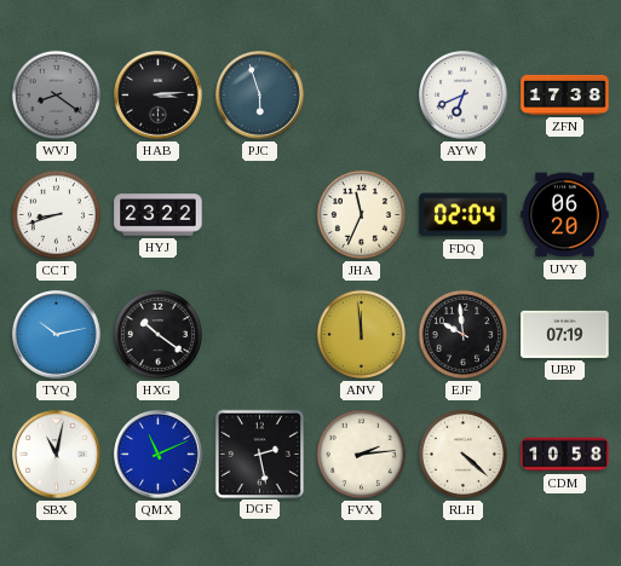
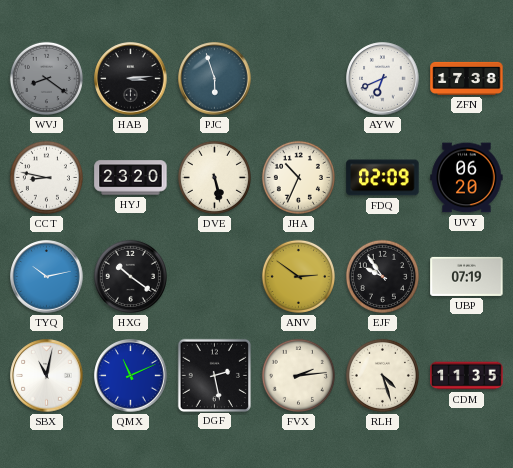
CCT: 8:42 -> 8:47
HYJ: 23:22 -> 23:20
DVE: none -> 5:28
JHA: 11:34 -> 10:34
FDQ: 02:04 -> 02:09
ANV: 11:59 -> 2:51
EJF: 9:59 -> 9:54
RLH: 4:22 -> 4:27
CDM: 10:58 -> 11:35
